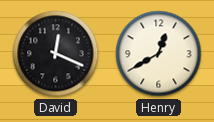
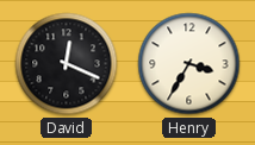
Henry: 12:40 -> 3:35
